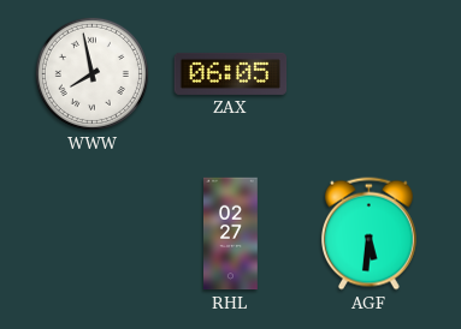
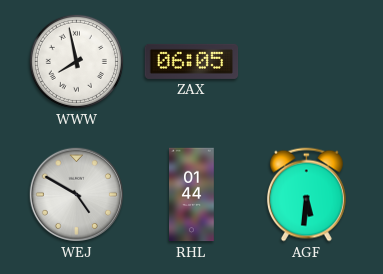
WEJ: none -> 4:50
RHL: 02:27 -> 01:44
